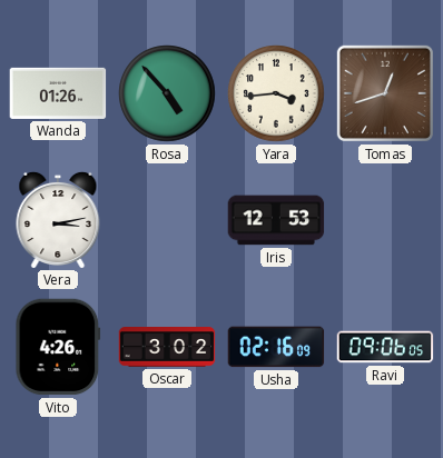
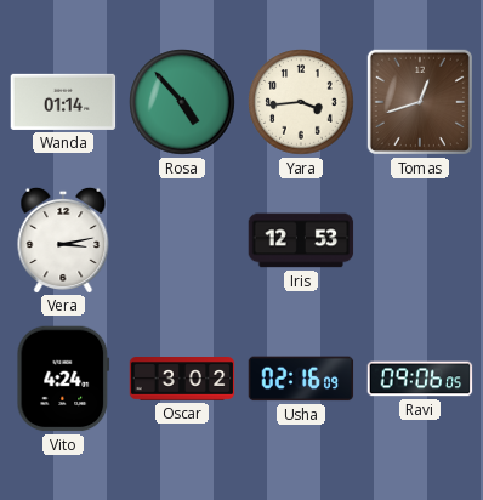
Wanda: 01:26 -> 01:14
Vito: 4:26 -> 4:24
